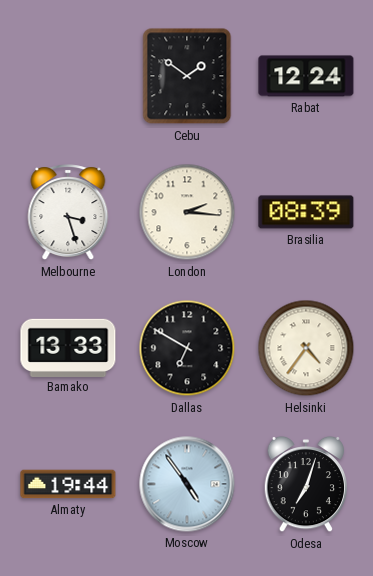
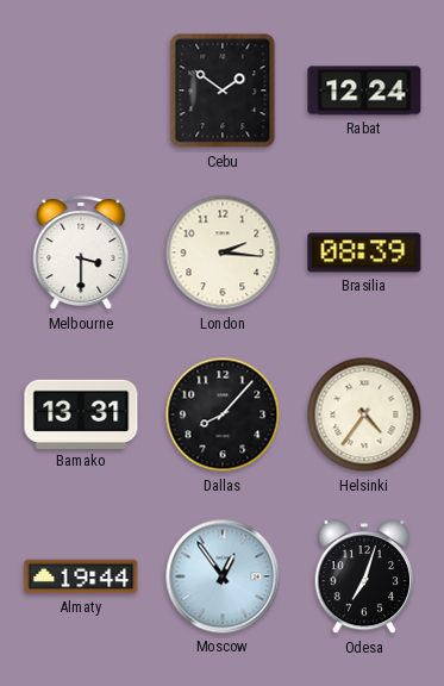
Melbourne: 3:27 -> 3:30
Bamako: 13:33 -> 13:31
Dallas: 6:50 -> 8:07
Moscow: 4:54 -> 12:54
